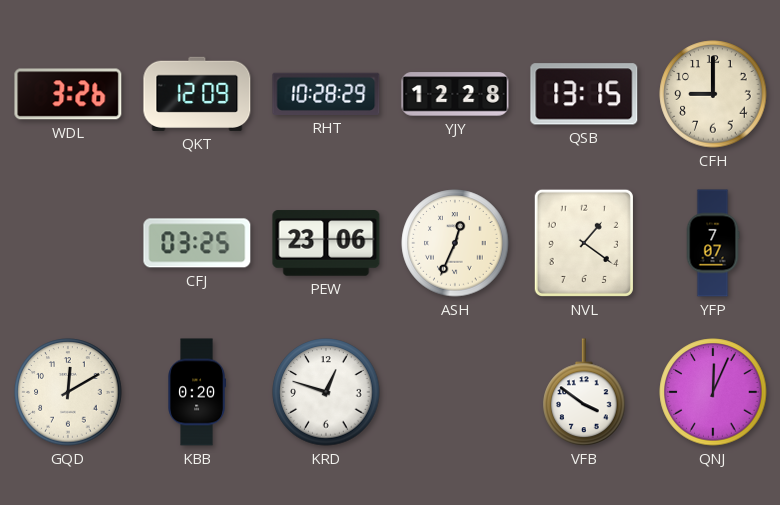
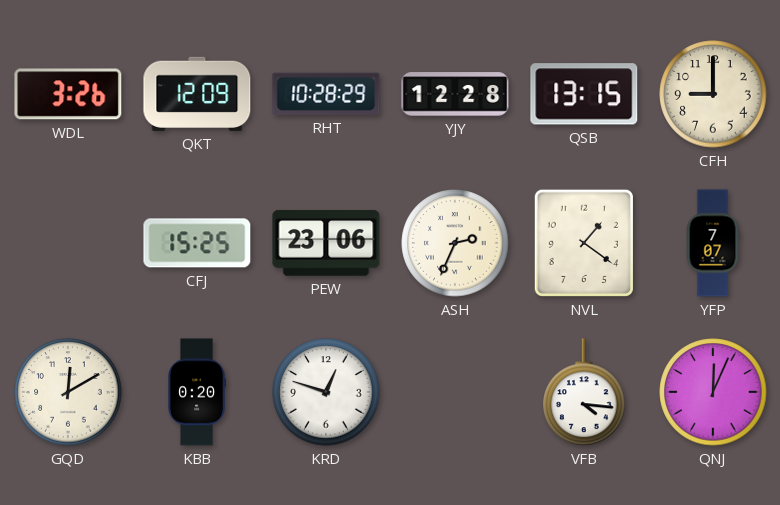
CFJ: 03:25 -> 15:25
ASH: 12:34 -> 2:34
VFB: 3:51 -> 4:16
